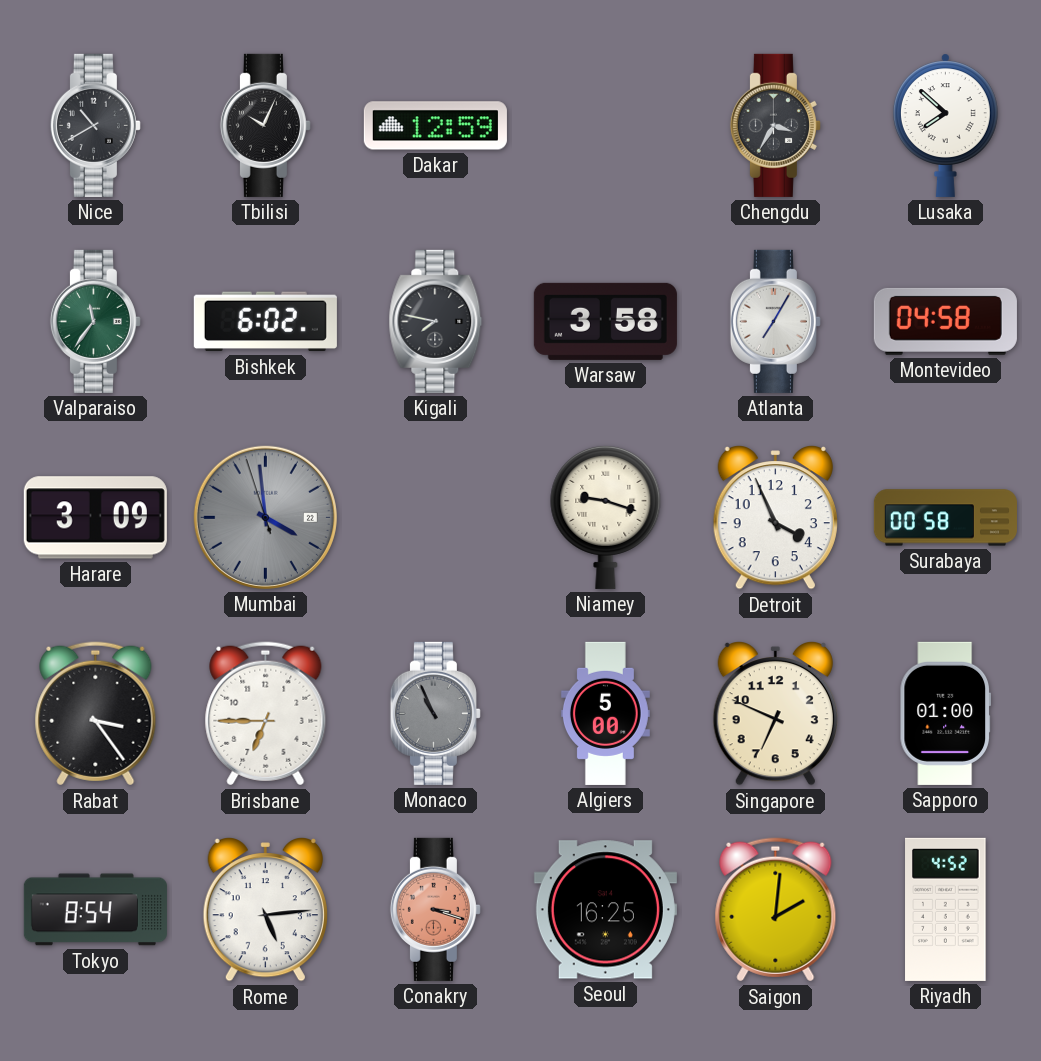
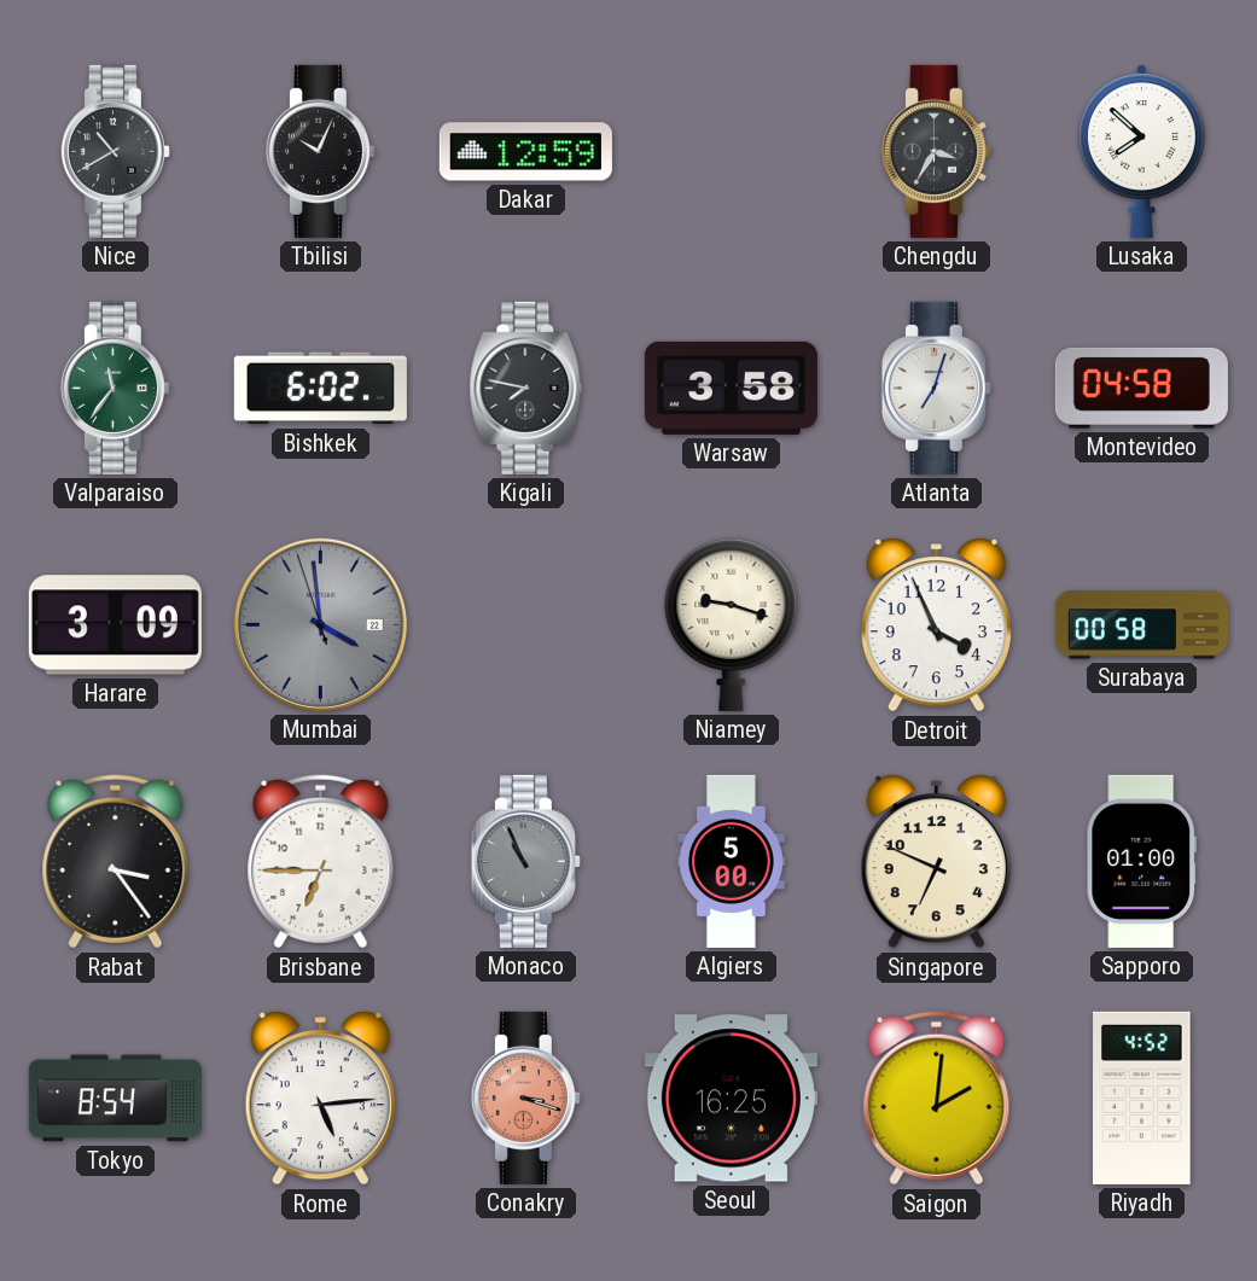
Atlanta: 7:05 -> 7:03
